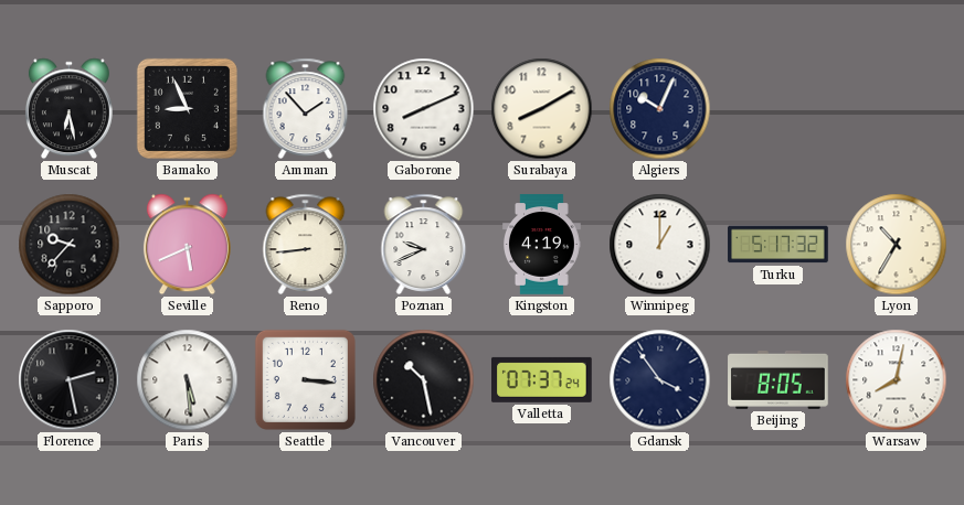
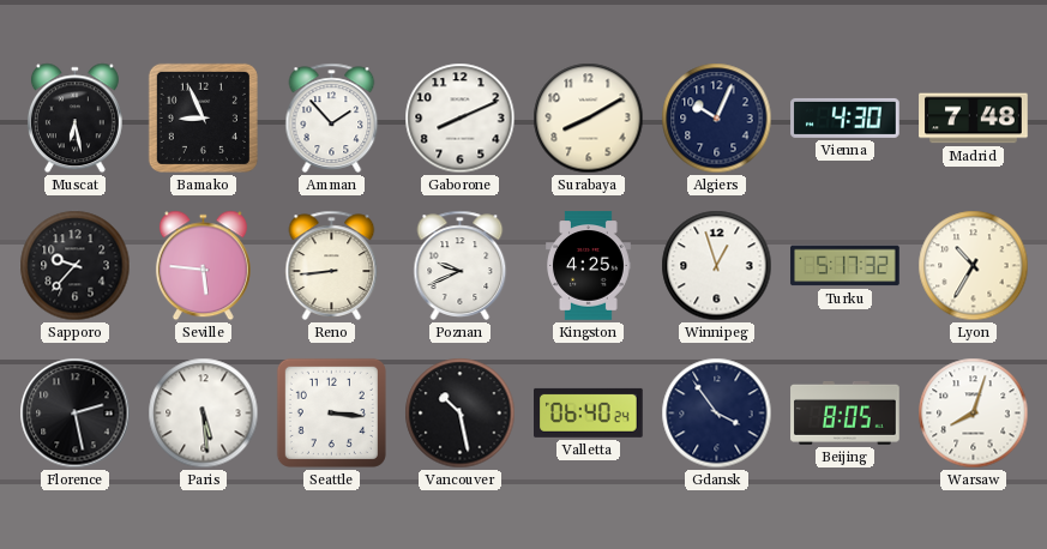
Vienna: none -> 4:30
Madrid: none -> 7:48
Seville: 5:41 -> 5:46
Kingston: 4:19 -> 4:25
Winnipeg: 1:00 -> 12:57
Valletta: 07:37 -> 06:40
Warsaw: 8:02 -> 8:03
